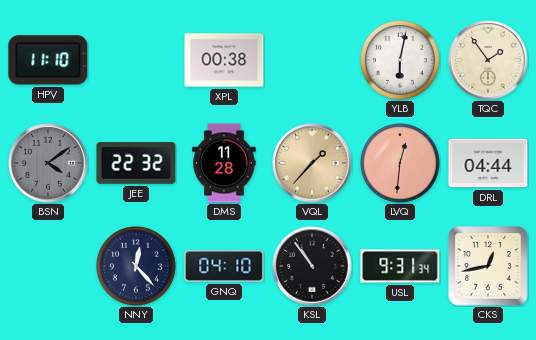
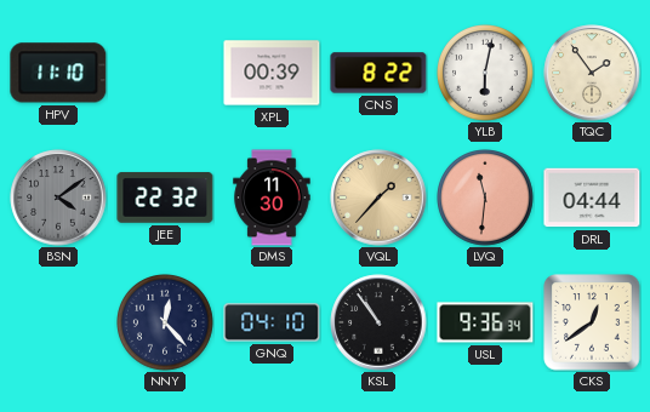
XPL: 00:38 -> 00:39
CNS: none -> 8:22
DMS: 11:28 -> 11:30
LVQ: 12:31 -> 11:31
USL: 9:31 -> 9:36
CKS: 12:43 -> 12:39
